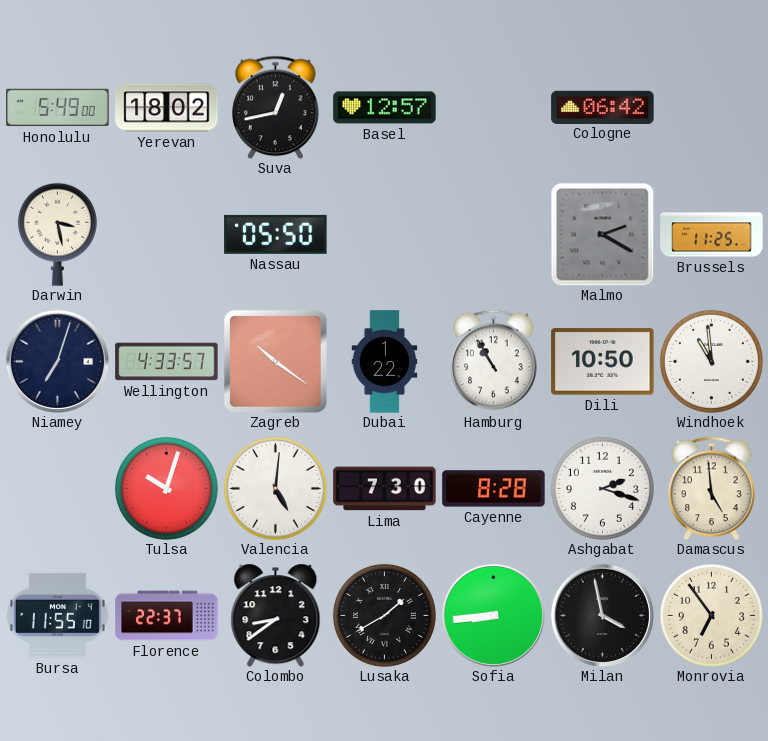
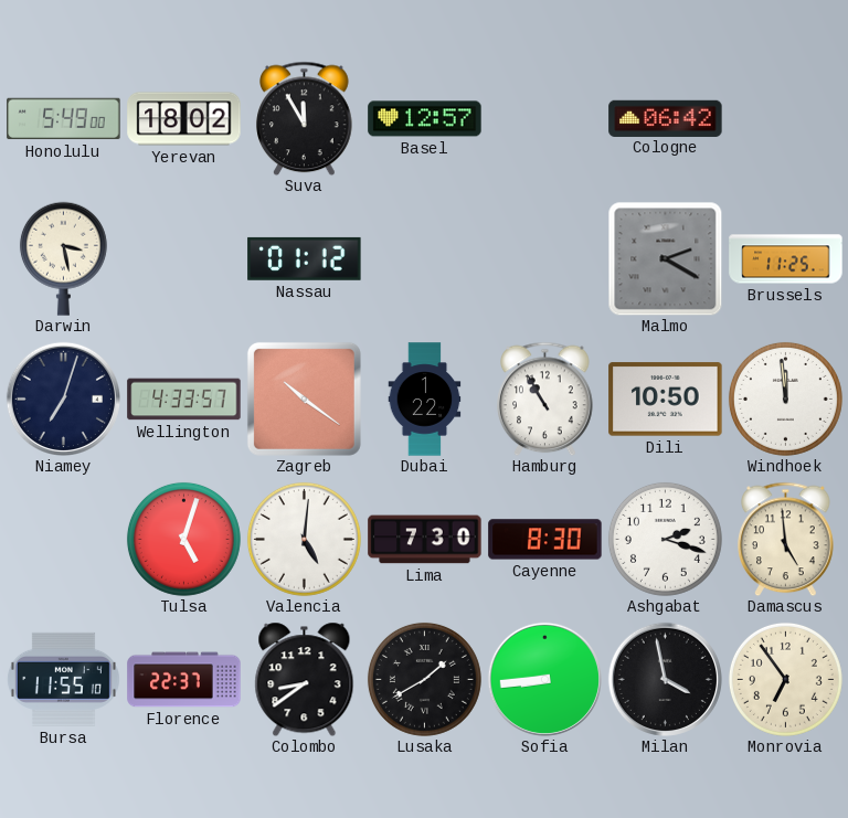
Suva: 12:43 -> 11:55
Nassau: 05:50 -> 01:12
Windhoek: 10:59 -> 11:59
Tulsa: 10:03 -> 5:03
Cayenne: 8:28 -> 8:30
